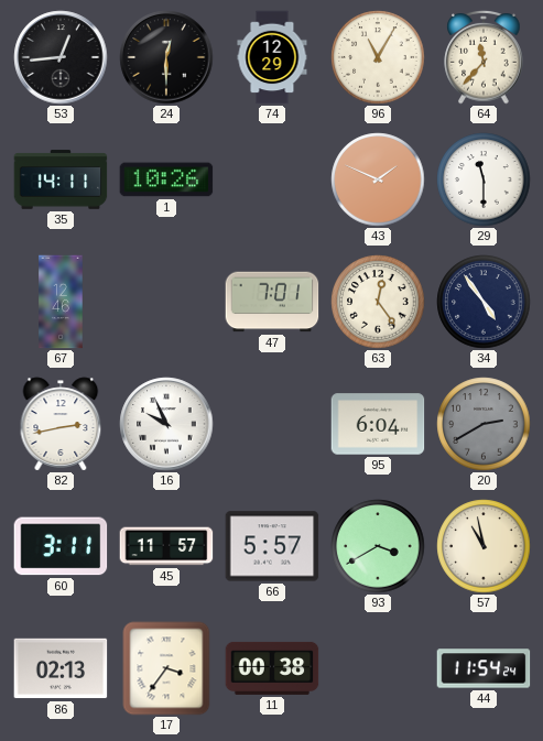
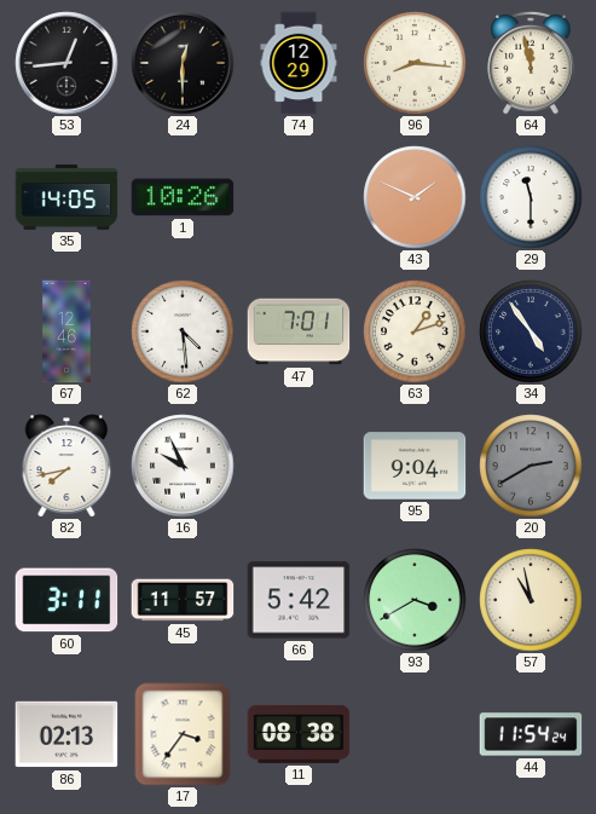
96: 11:05 -> 8:16
64: 11:37 -> 11:58
35: 14:11 -> 14:05
62: none -> 4:29
63: 12:24 -> 1:12
82: 2:43 -> 7:43
95: 6:04 -> 9:04
66: 5:57 -> 5:42
11: 00:38 -> 08:38
